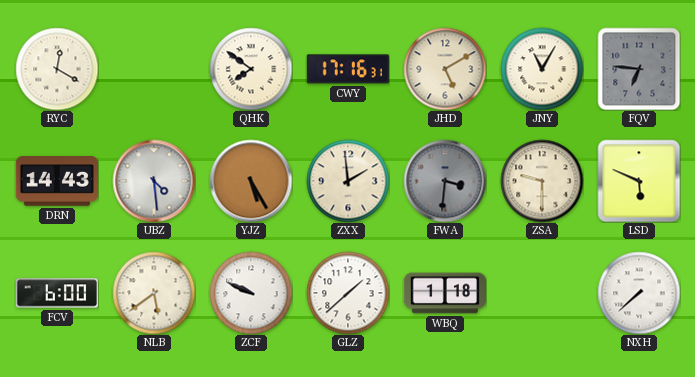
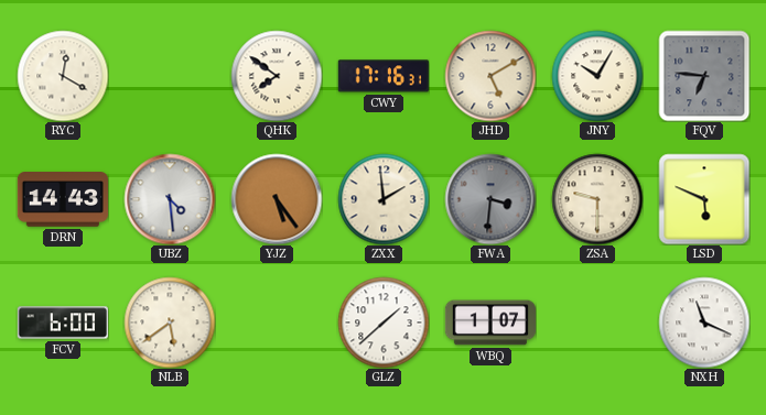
JNY: 11:05 -> 10:05
YJZ: 5:25 -> 5:24
ZCF: 9:49 -> none
WBQ: 1:18 -> 1:07
NXH: 7:38 -> 11:19
